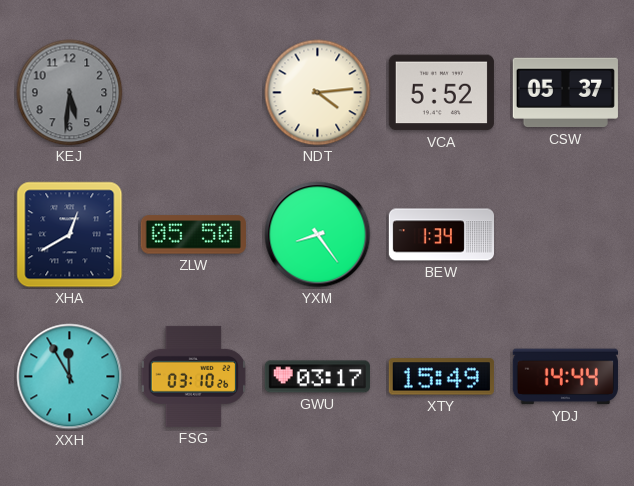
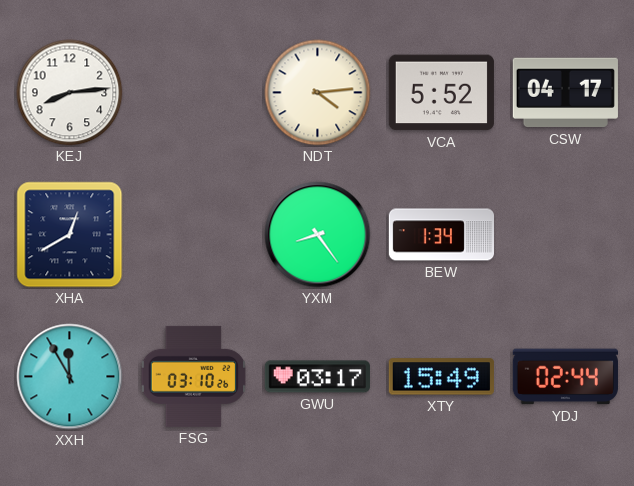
KEJ: 5:31 -> 8:14
KEJ dial: grey -> white
CSW: 05:37 -> 04:17
ZLW: 05:50 -> none
YDJ: 14:44 -> 02:44
